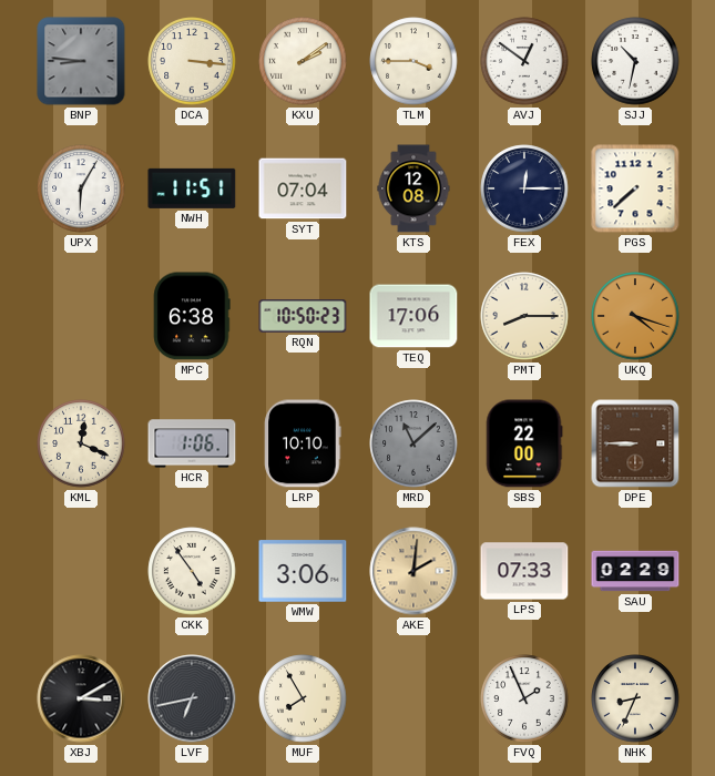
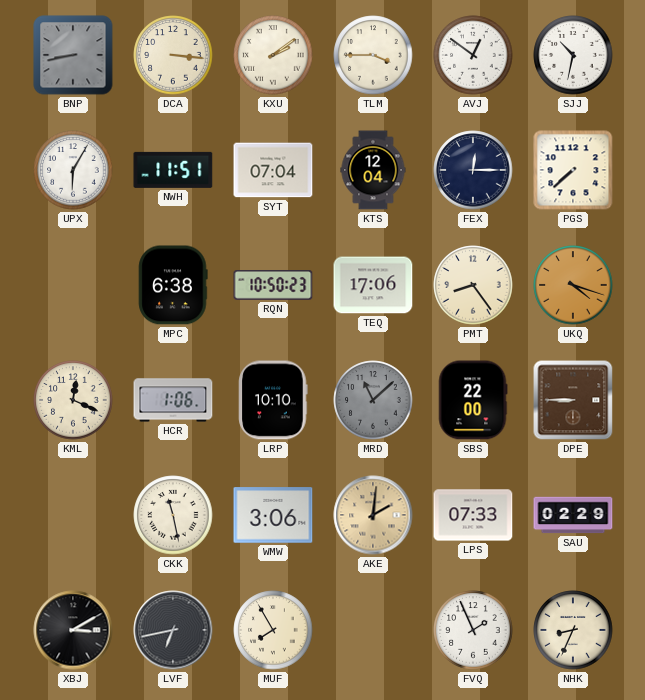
BNP: 8:46 -> 8:43
KTS: 12:08 -> 12:04
PMT: 8:15 -> 8:24
CKK: 4:54 -> 11:28
